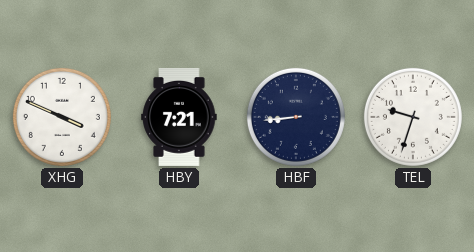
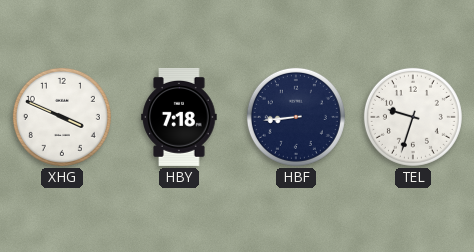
HBY: 7:21 -> 7:18
